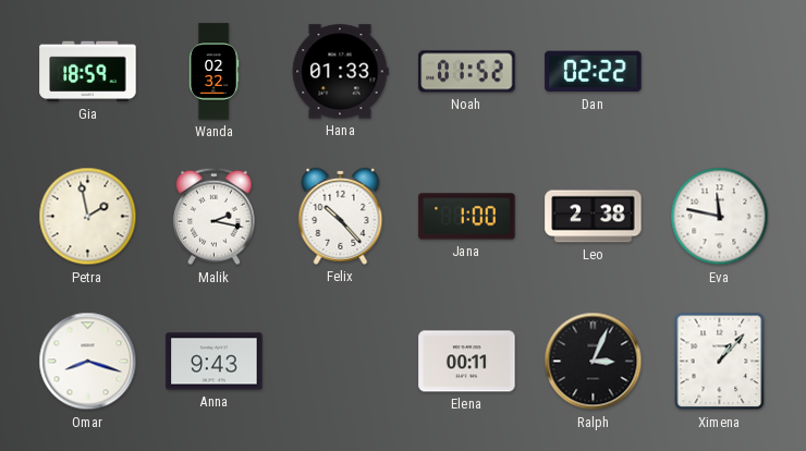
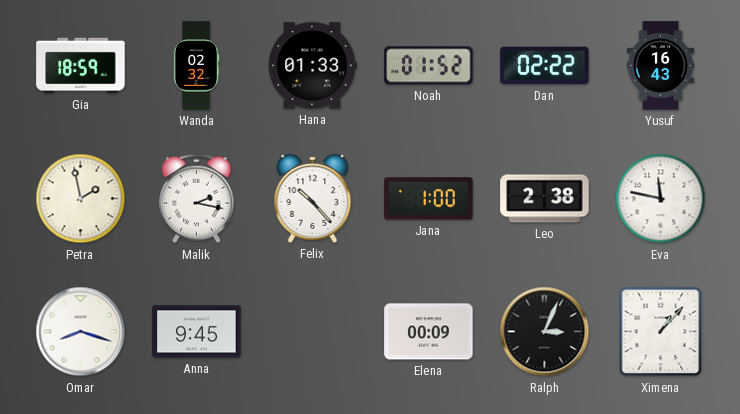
Yusuf: none -> 16:43
Anna: 9:43 -> 9:45
Elena: 00:11 -> 00:09
